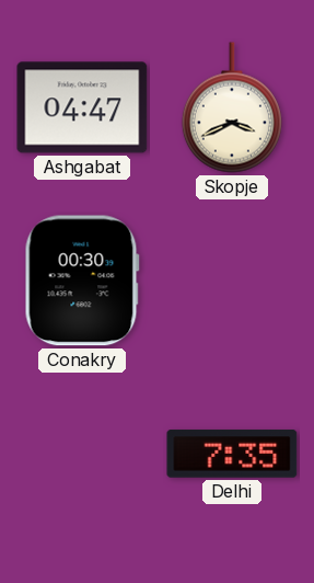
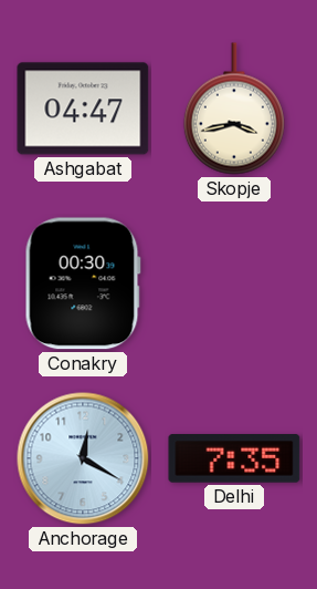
Skopje: 3:41 -> 3:43
Anchorage: none -> 12:20
